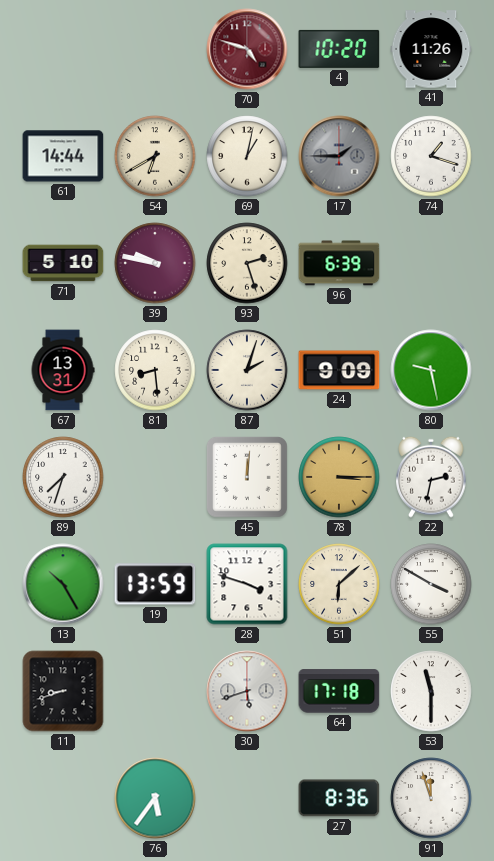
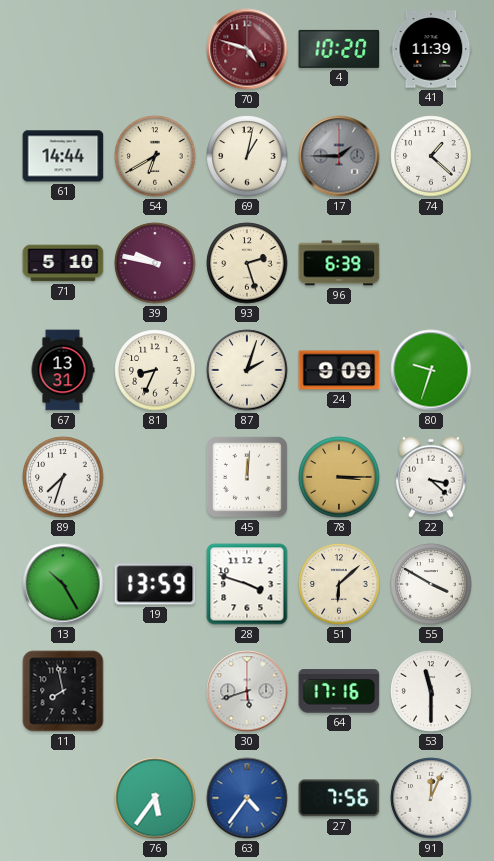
41: 11:26 -> 11:39
74: 1:18 -> 1:22
81: 8:29 -> 8:34
80: 9:28 -> 9:33
22: 2:32 -> 3:22
11: 8:42 -> 7:58
64: 17:18 -> 17:16
63: none -> 4:36
27: 8:36 -> 7:56
91: 11:57 -> 12:04
